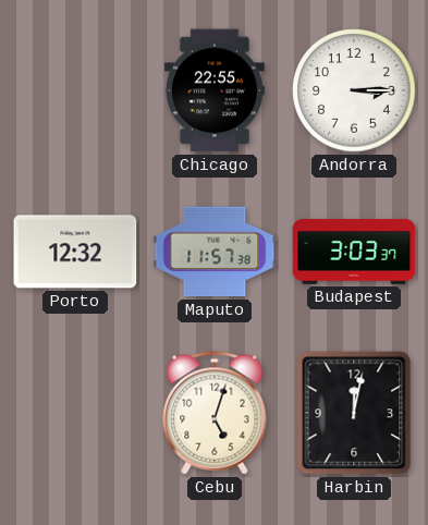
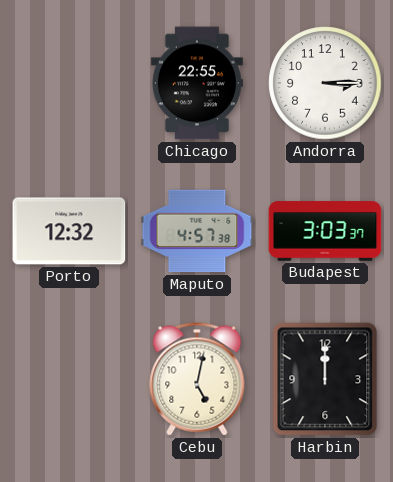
Maputo: 11:57 -> 4:57
Cebu: 5:03 -> 5:02
Harbin: 12:02 -> 12:00
